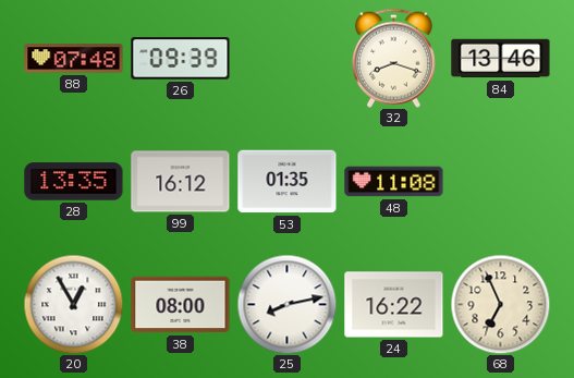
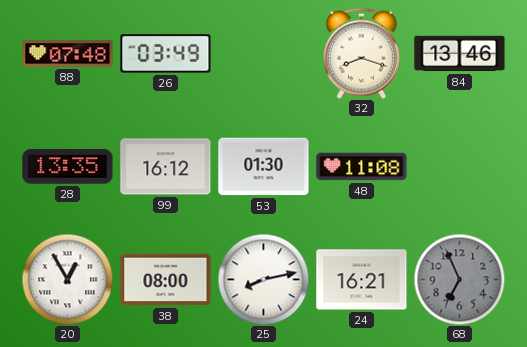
26: 09:39 -> 03:49
53: 01:35 -> 01:30
24: 16:22 -> 16:21
68 dial: cream -> grey
